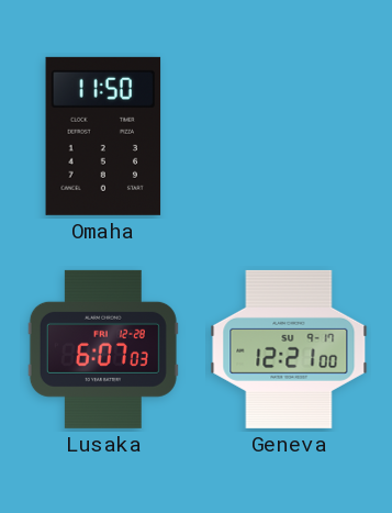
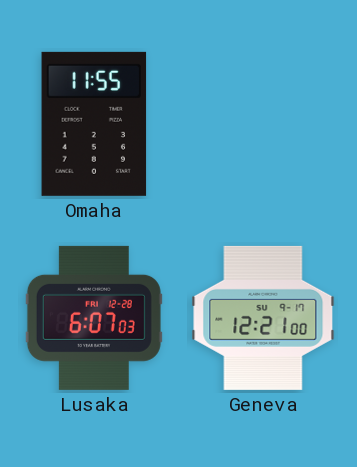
Omaha: 11:50 -> 11:55
